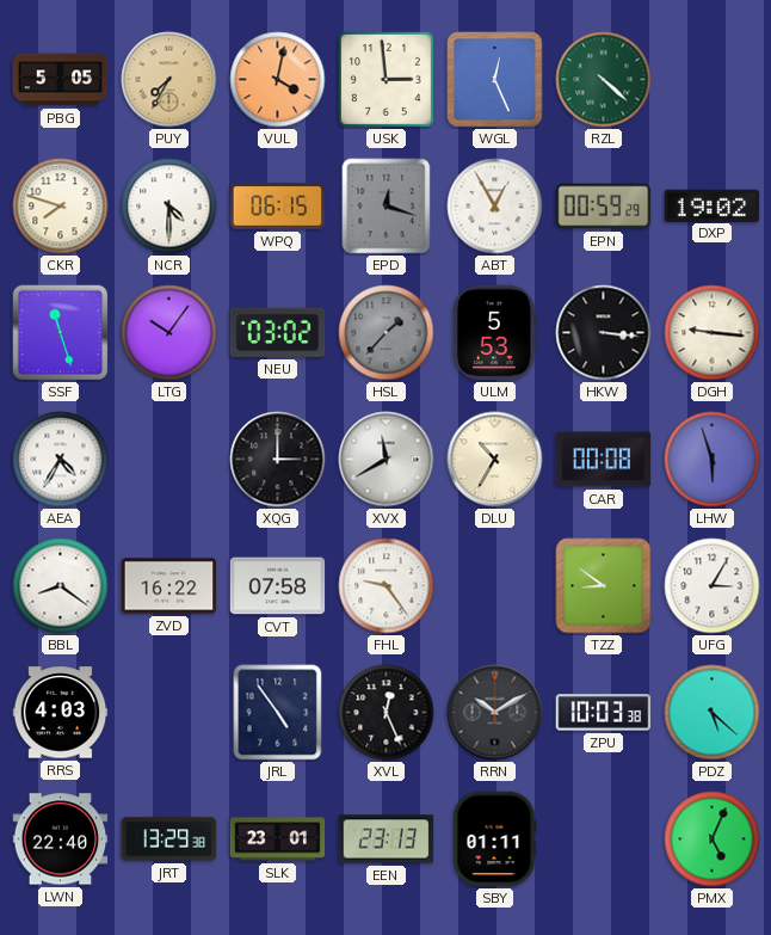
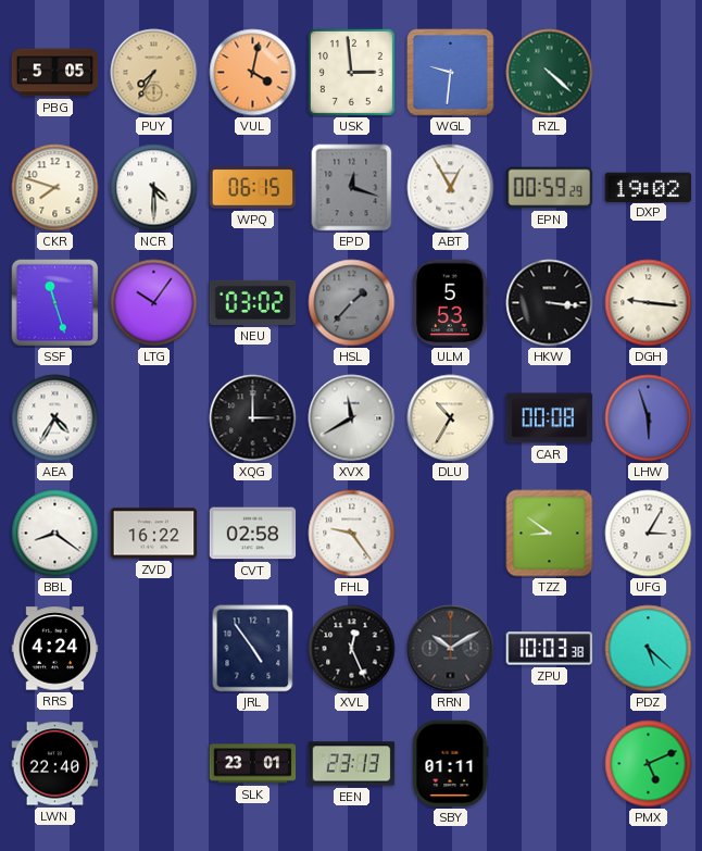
WGL: 12:26 -> 9:31
CVT: 07:58 -> 02:58
RRS: 4:03 -> 4:24
JRT: 13:29 -> none
PMX: 5:04 -> 5:11
